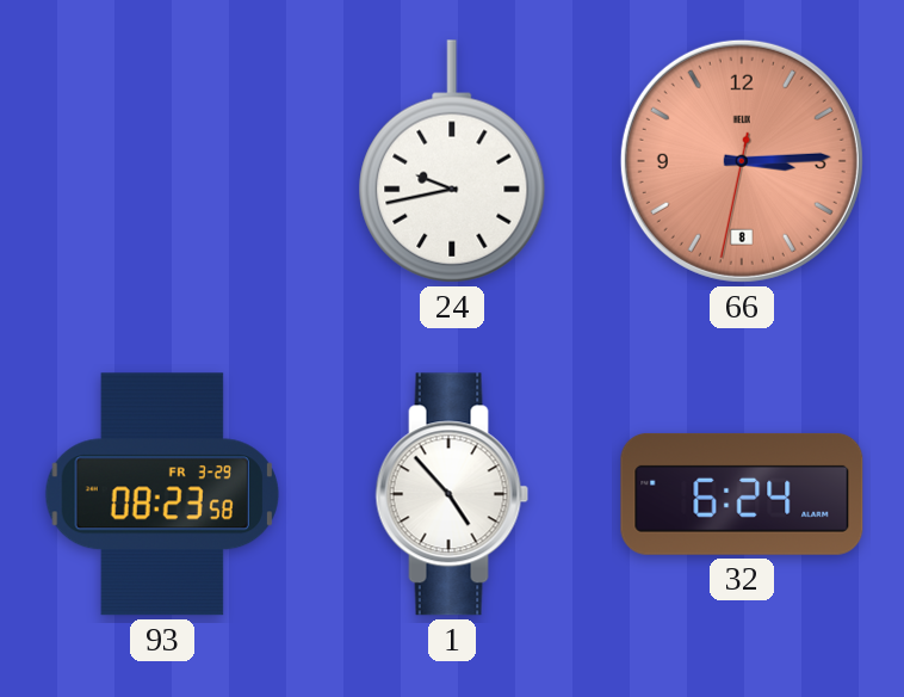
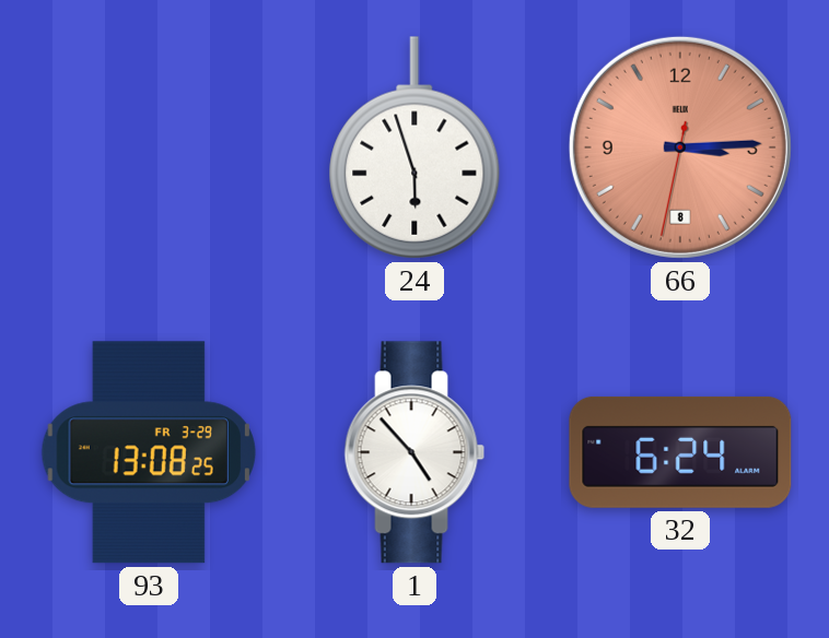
24: 9:43 -> 5:57
93: 08:23 -> 13:08
